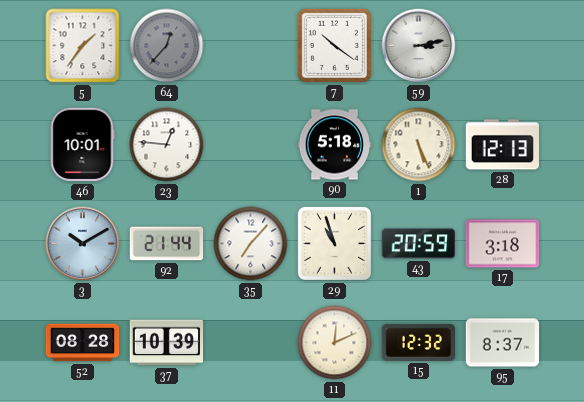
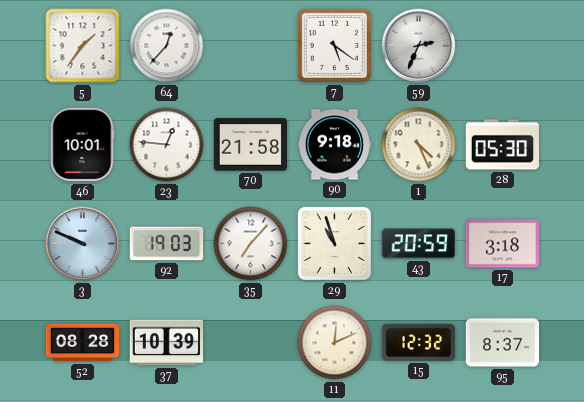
64 dial: grey -> white
7: 10:21 -> 5:21
59: 3:13 -> 2:34
70: none -> 21:58
90: 5:18 -> 9:18
1: 5:26 -> 4:26
28: 12:13 -> 05:30
3: 10:10 -> 9:49
92: 21:44 -> 19:03
